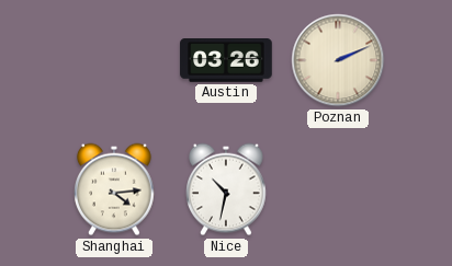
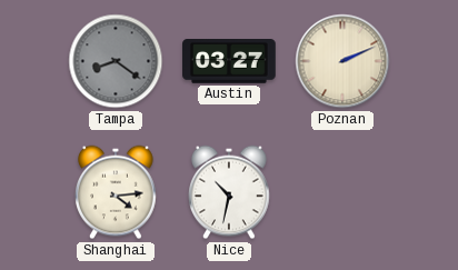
Tampa: none -> 8:21
Austin: 03:26 -> 03:27
